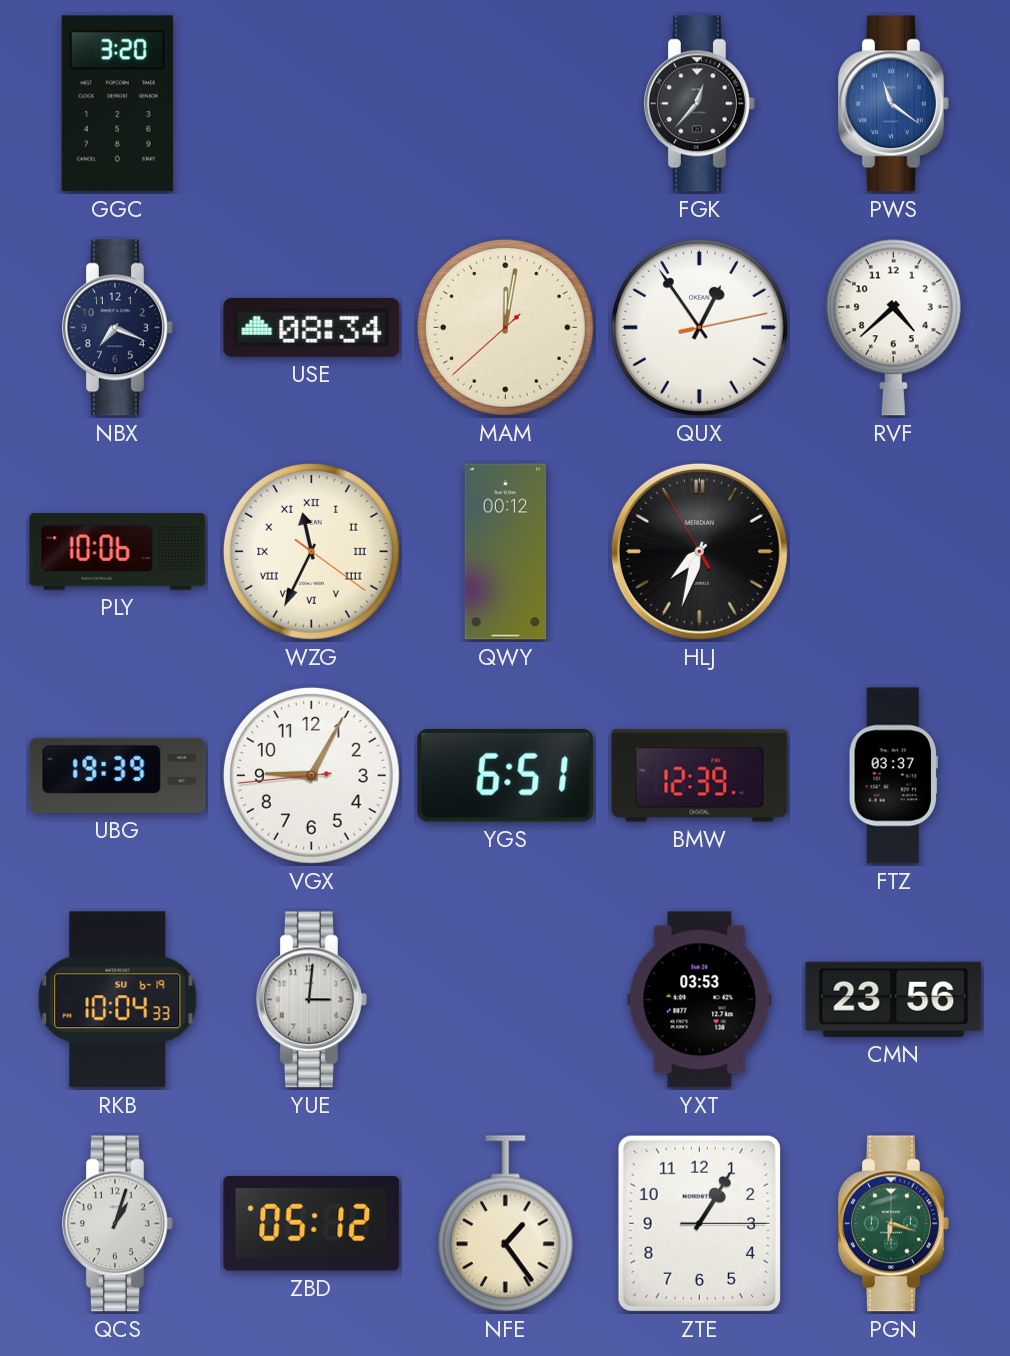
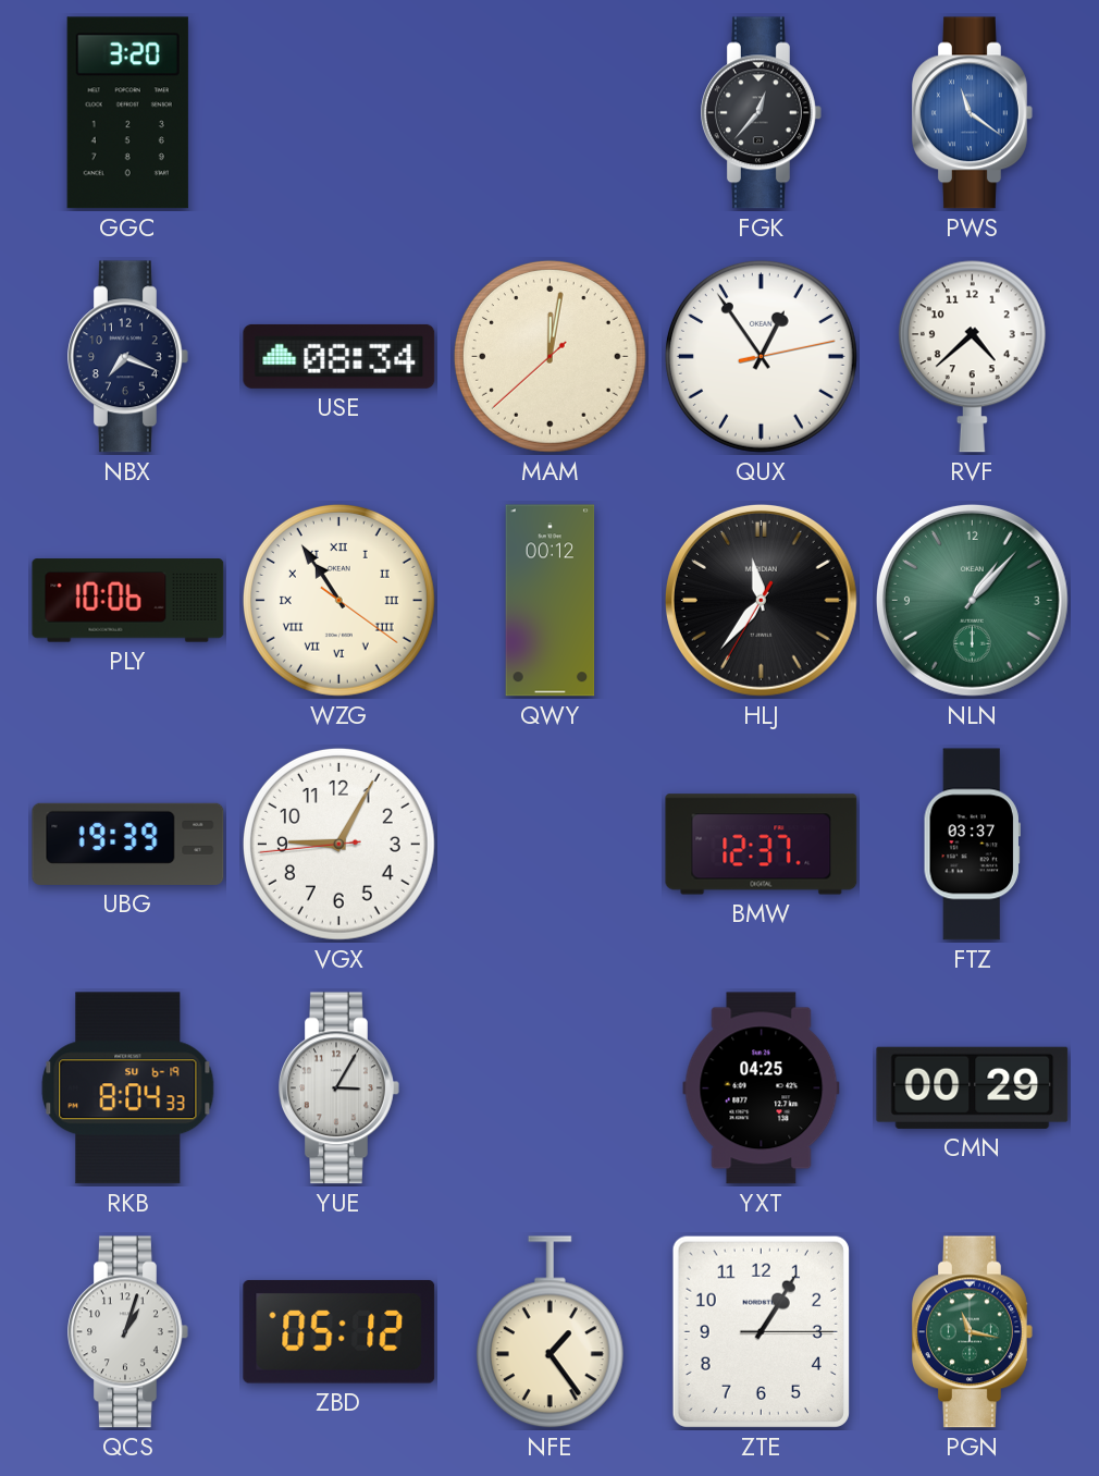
WZG: 11:34 -> 10:54
HLJ: 7:32 -> 11:36
NLN: none -> 1:07
YGS: 6:51 -> none
BMW: 12:39 -> 12:37
RKB: 10:04 -> 8:04
YUE: 3:01 -> 3:05
YXT: 03:53 -> 04:25
CMN: 23:56 -> 00:29
PGN: 6:18 -> 11:17
